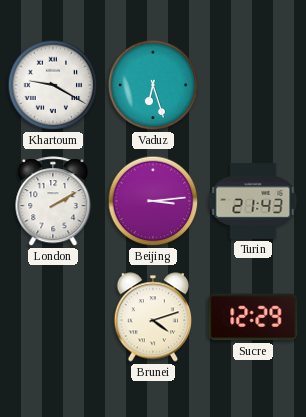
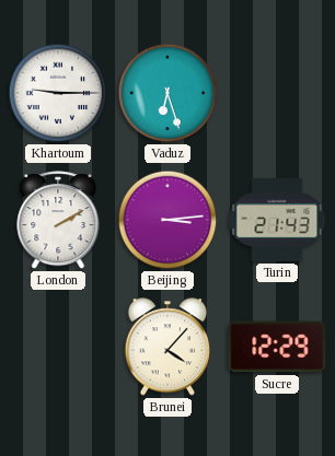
Khartoum: 9:20 -> 9:15
Brunei: 4:12 -> 4:07
